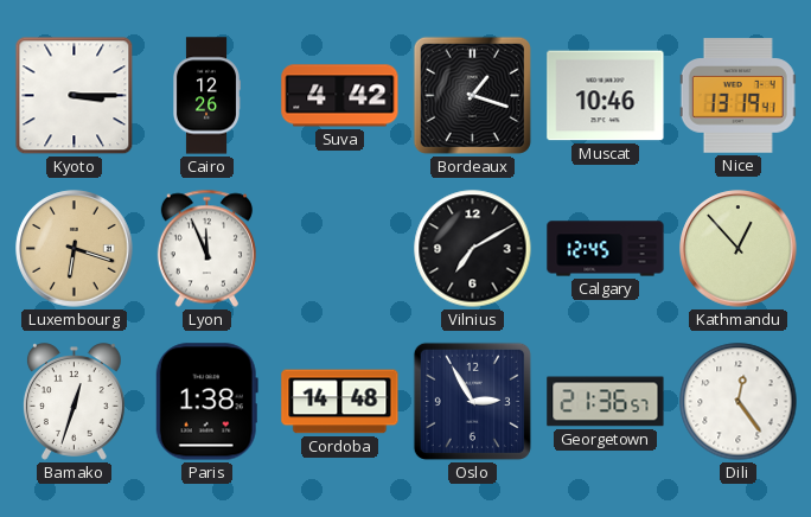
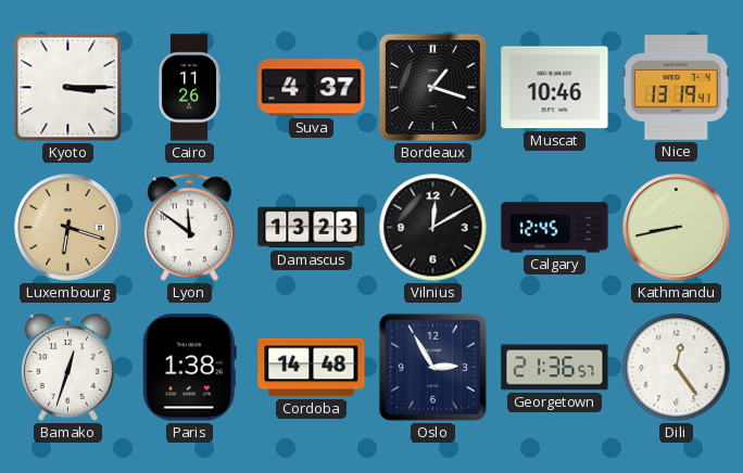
Cairo: 12:26 -> 11:26
Suva: 4:42 -> 4:37
Lyon: 11:56 -> 11:51
Damascus: none -> 13:23
Vilnius: 7:10 -> 12:10
Kathmandu: 12:53 -> 8:43
